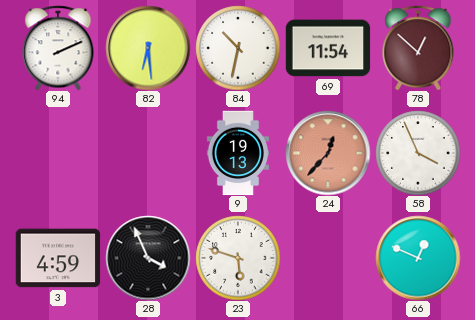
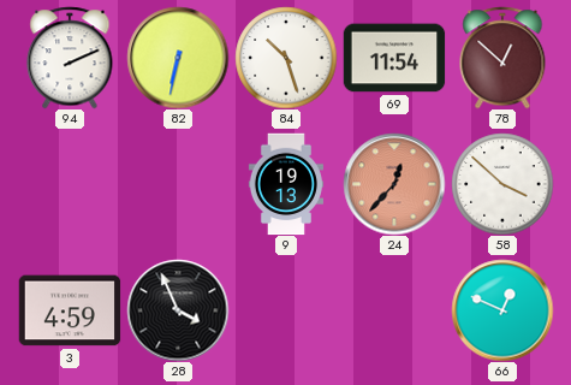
82: 6:29 -> 6:32
84: 10:32 -> 10:27
58: 3:56 -> 3:52
23: 5:48 -> none
